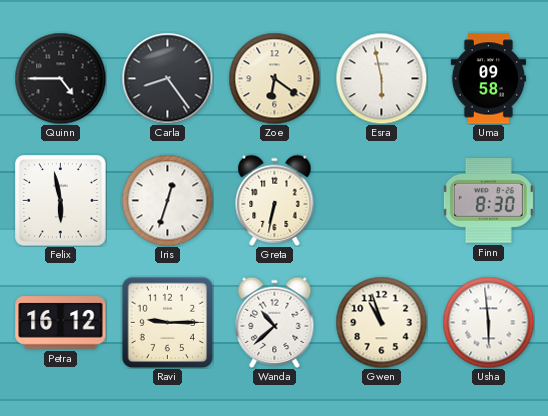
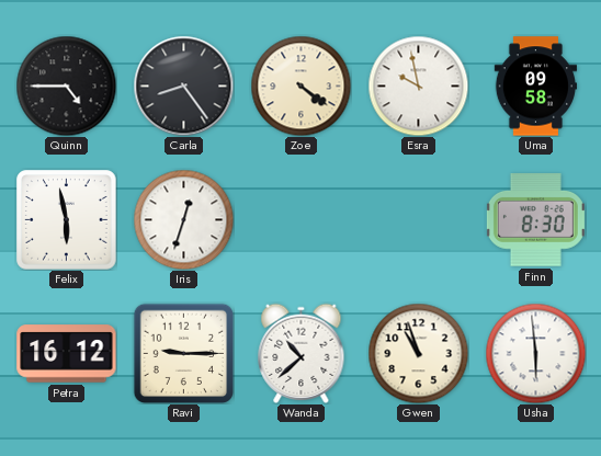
Zoe: 6:21 -> 4:21
Esra: 5:58 -> 9:58
Greta: 6:32 -> none
